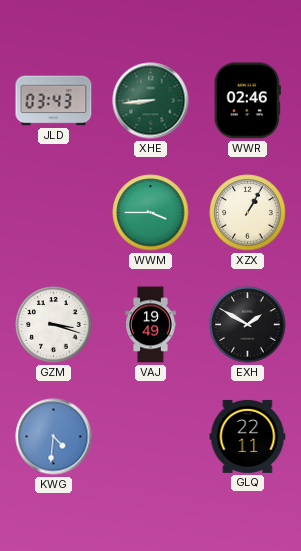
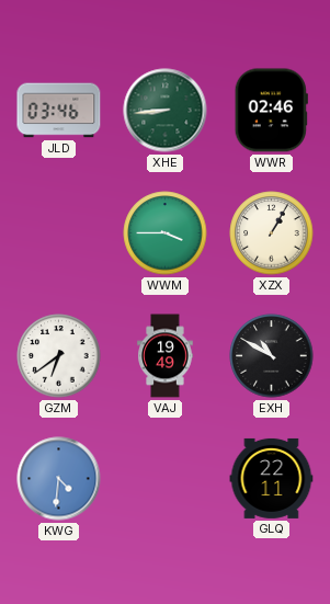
JLD: 03:43 -> 03:46
GZM: 3:18 -> 6:39
EXH: 1:50 -> 10:50
